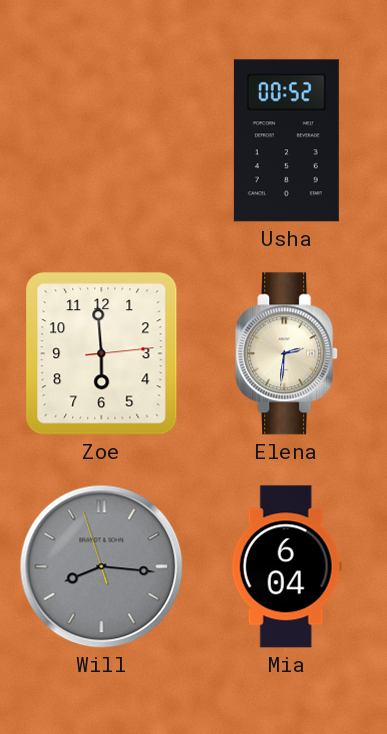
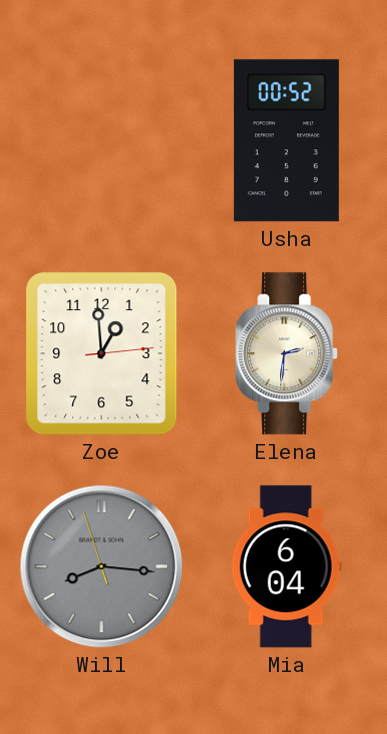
Zoe: 5:59 -> 12:59
